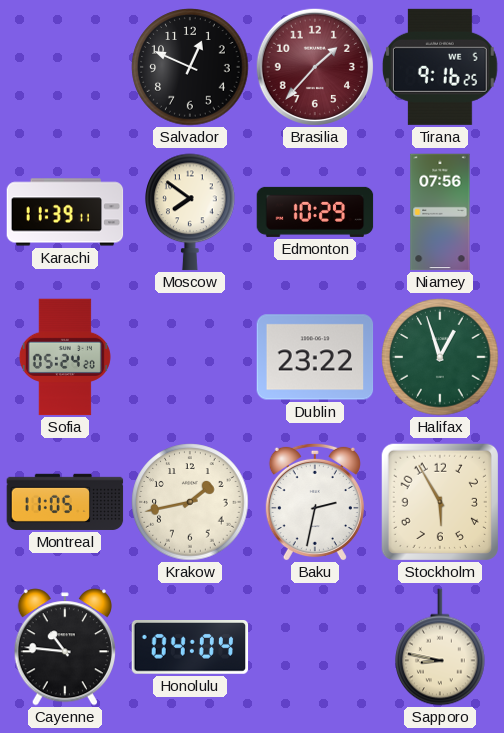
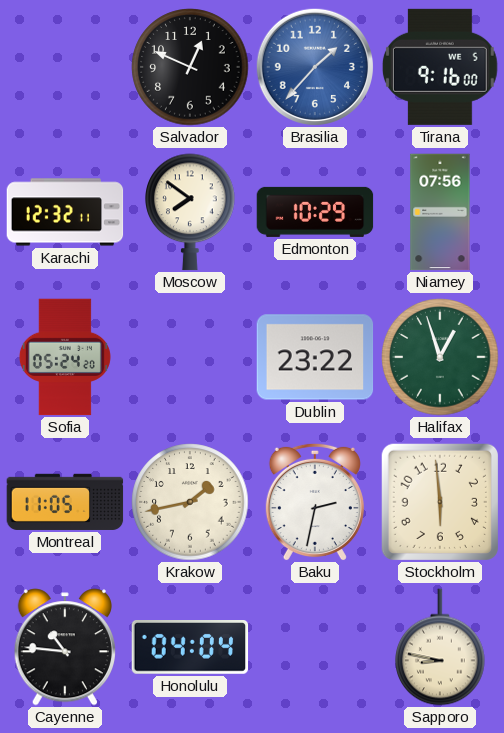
Brasilia dial: burgundy -> blue
Tirana: 9:16:25 -> 9:16:00
Karachi: 11:39 -> 12:32
Stockholm: 5:55 -> 5:59
